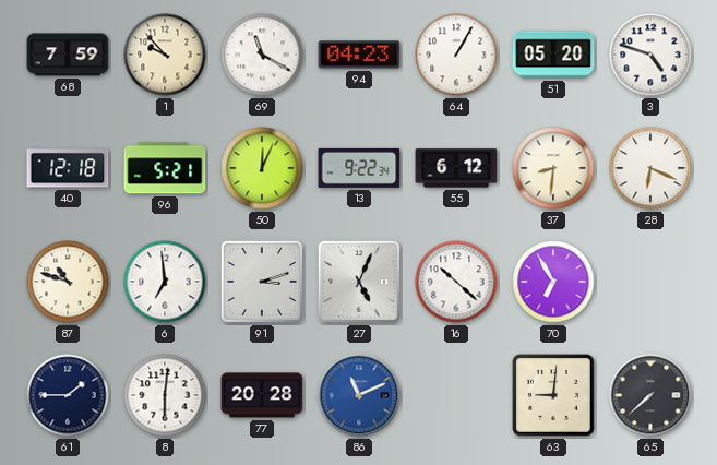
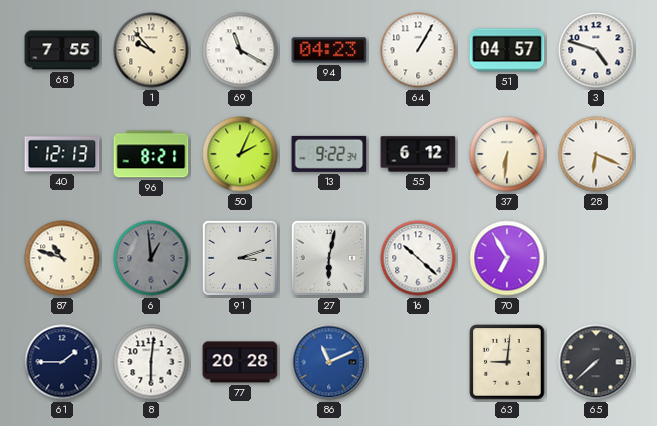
68: 7:59 -> 7:55
51: 05:20 -> 04:57
40: 12:18 -> 12:13
96: 5:21 -> 8:21
50: 12:04 -> 2:04
37: 8:31 -> 6:31
6: 6:59 -> 12:59
6 dial: white -> grey
27: 5:04 -> 6:02
